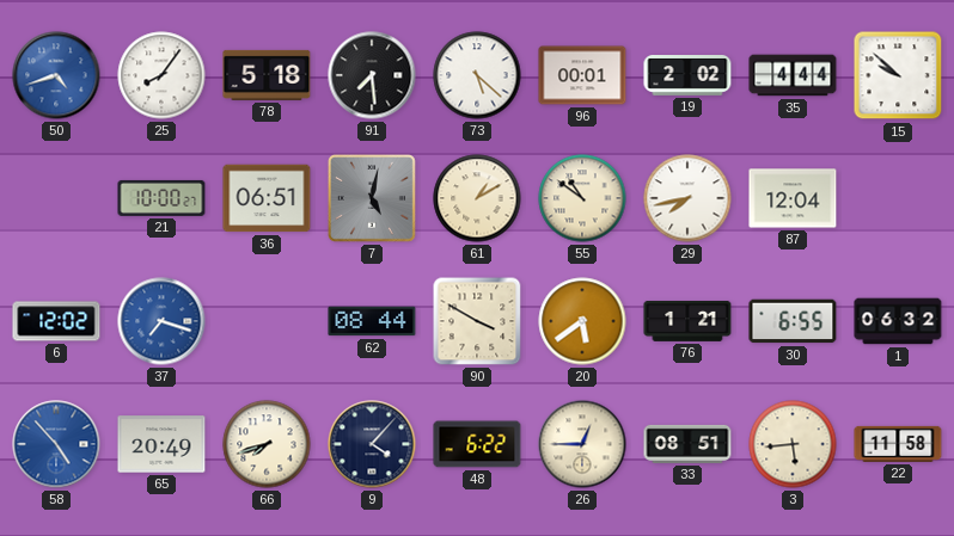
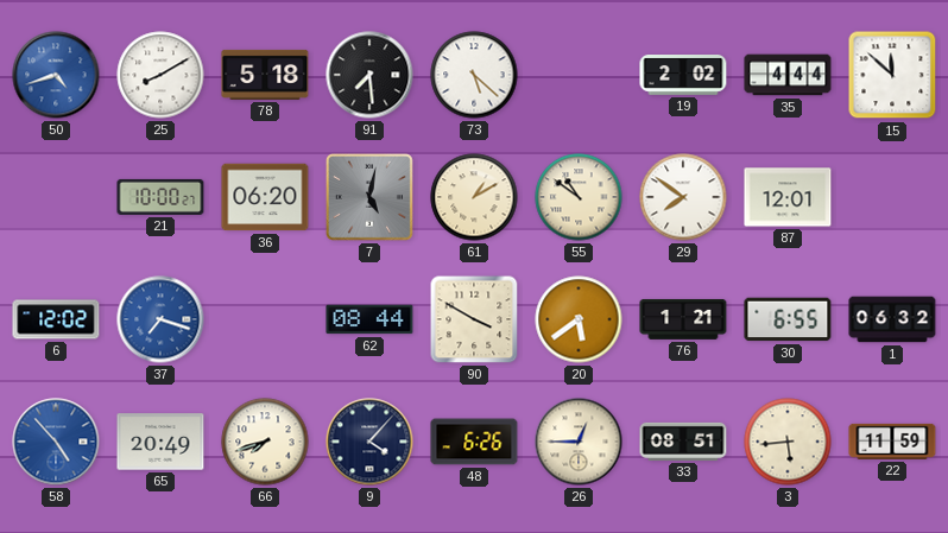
25: 8:06 -> 8:10
96: 00:01 -> none
15: 9:52 -> 11:52
36: 06:51 -> 06:20
29: 7:43 -> 7:51
87: 12:04 -> 12:01
48: 6:22 -> 6:26
22: 11:58 -> 11:59
